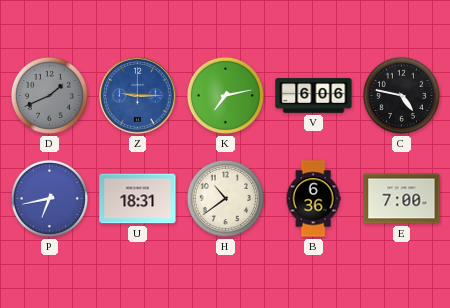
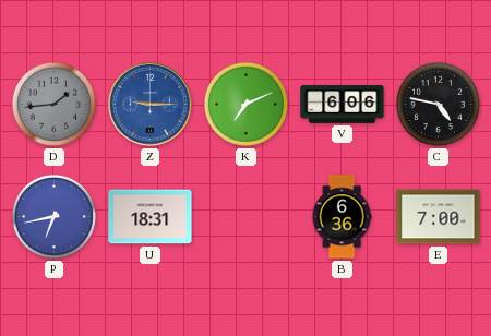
D: 1:41 -> 1:44
K: 7:13 -> 7:11
H: 10:39 -> none
